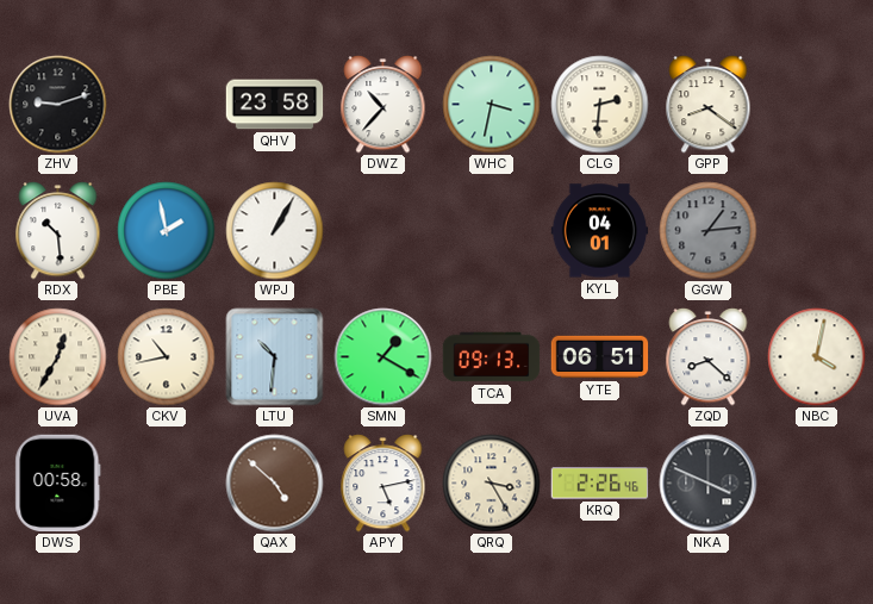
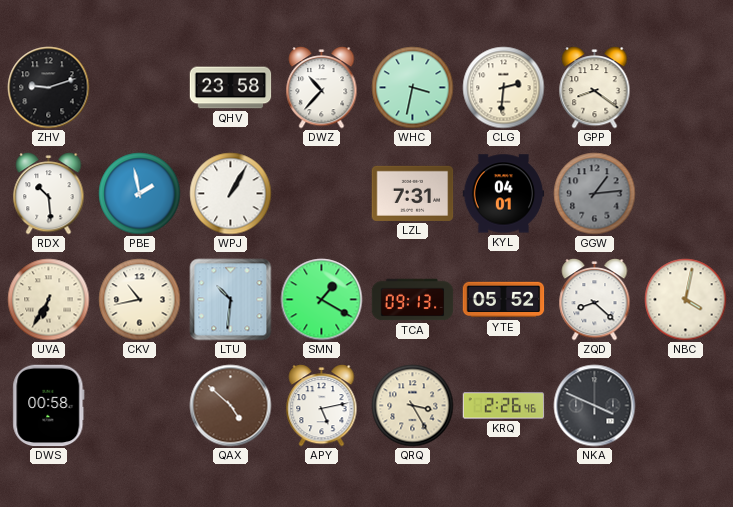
LZL: none -> 7:31
UVA: 12:35 -> 6:35
YTE: 06:51 -> 05:52
